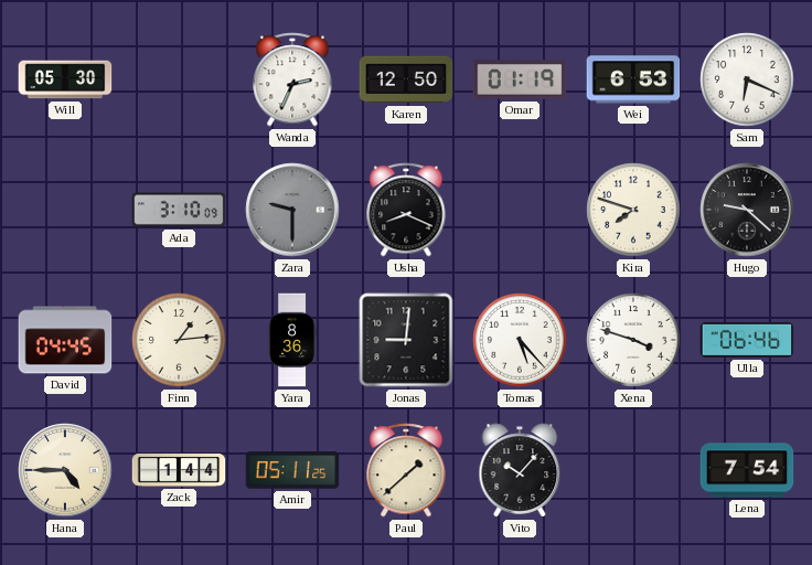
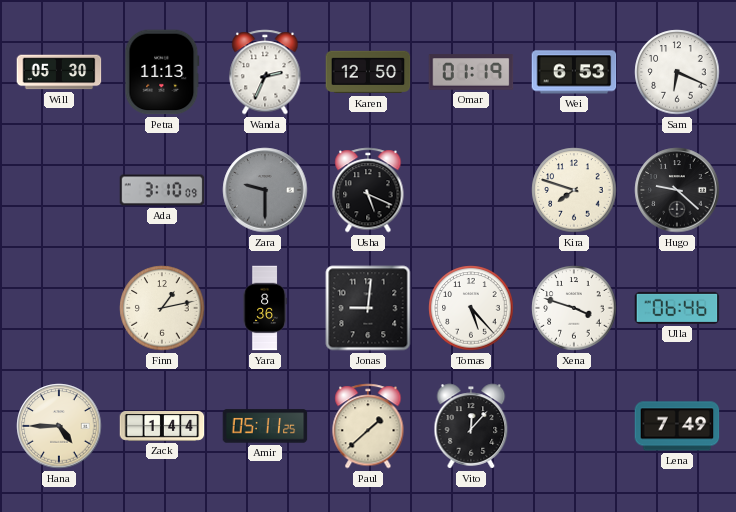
Petra: none -> 11:13
Usha: 8:19 -> 5:19
David: 04:45 -> none
Finn: 1:14 -> 1:13
Vito: 10:07 -> 12:07
Lena: 7:54 -> 7:49
